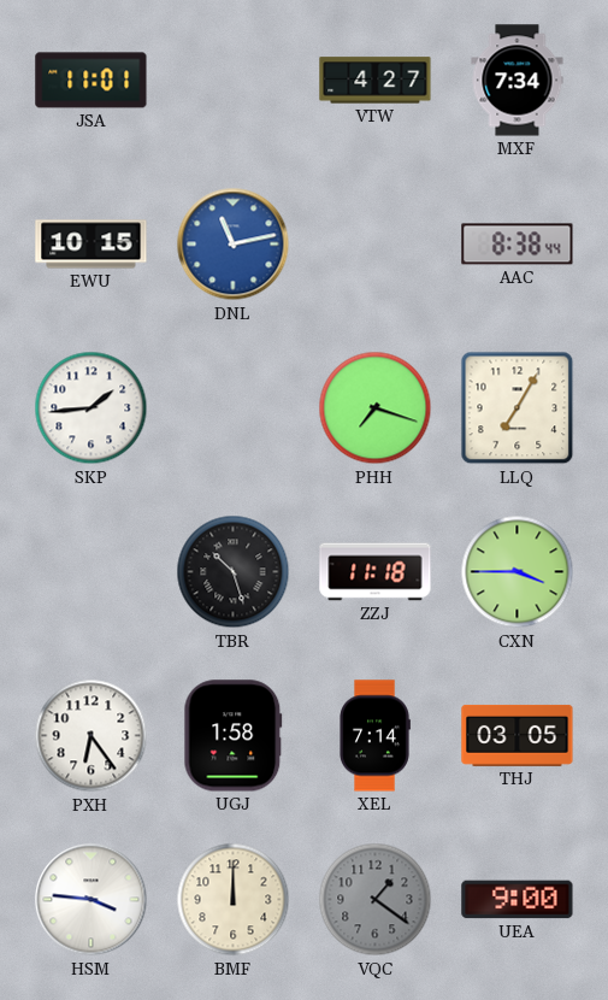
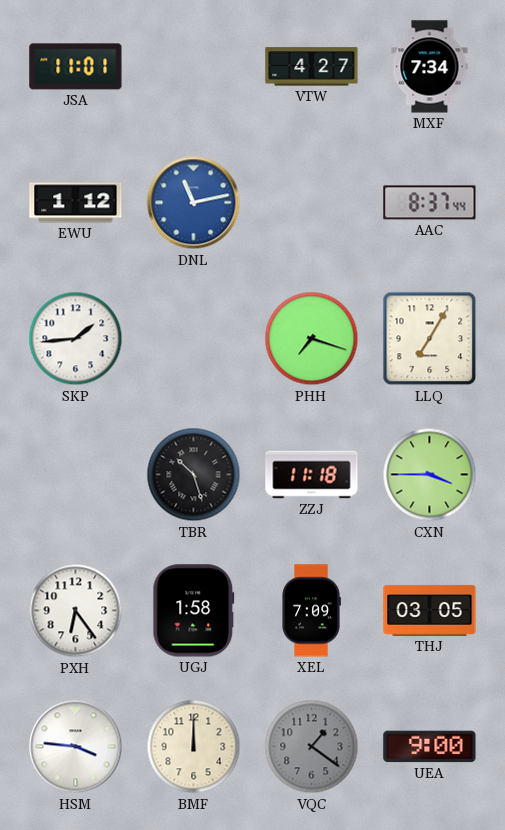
EWU: 10:15 -> 1:12
AAC: 8:38 -> 8:37
XEL: 7:14 -> 7:09
